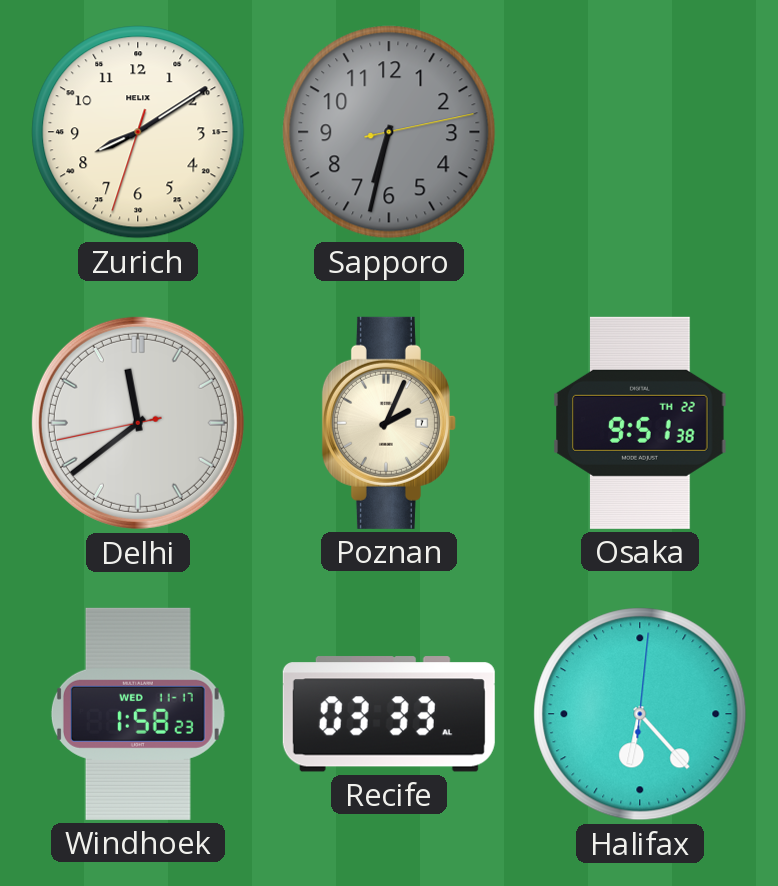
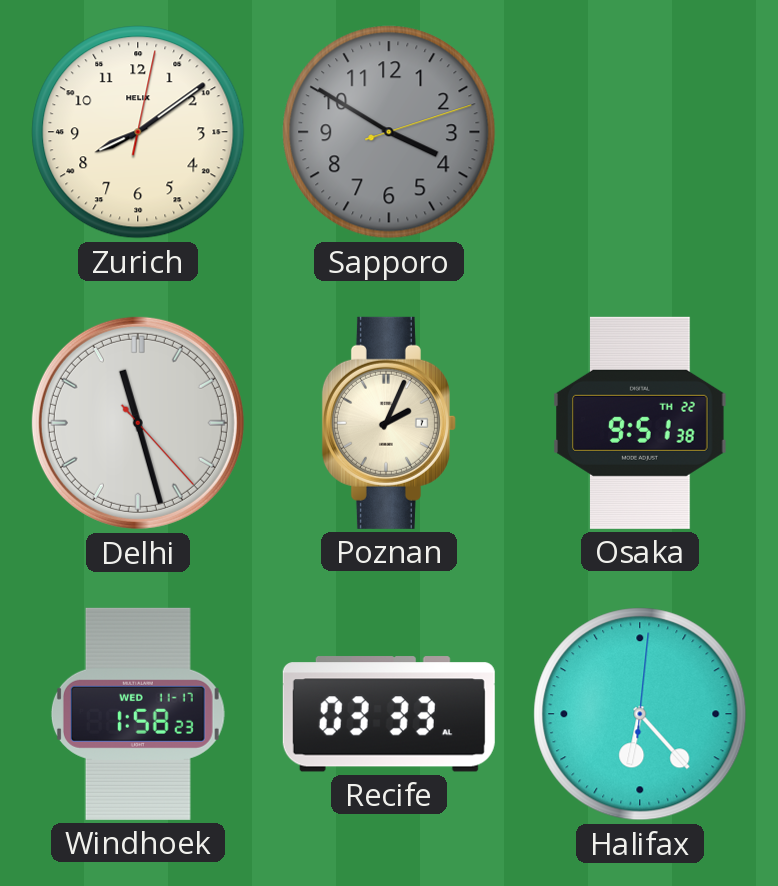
Zurich: 8:09:33 -> 8:09:02
Sapporo: 6:32 -> 3:50
Delhi: 11:38 -> 11:27
